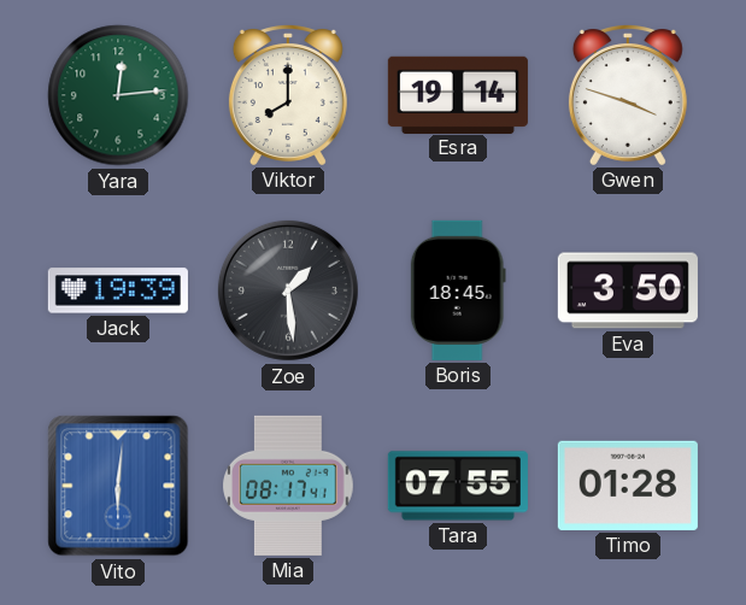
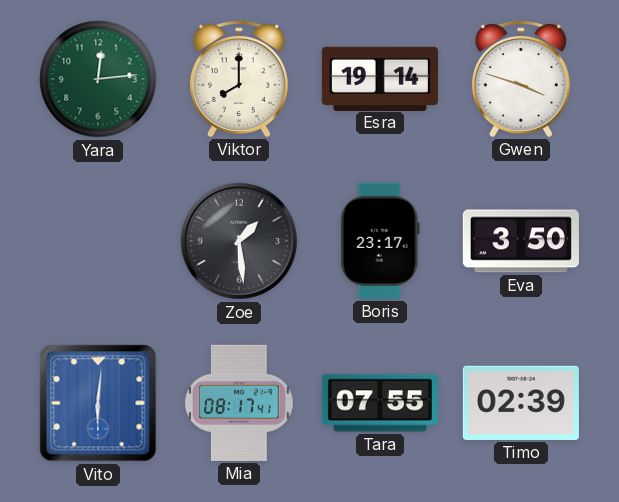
Jack: 19:39 -> none
Boris: 18:45 -> 23:17
Timo: 01:28 -> 02:39
